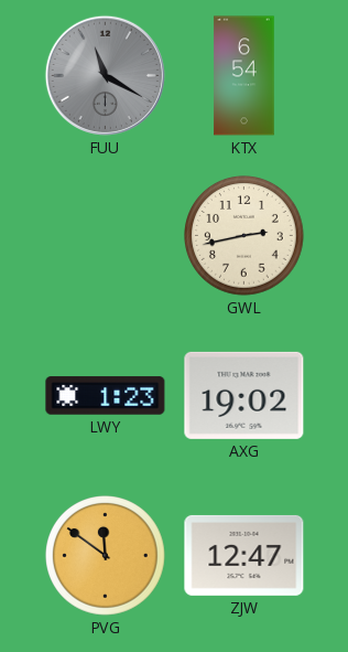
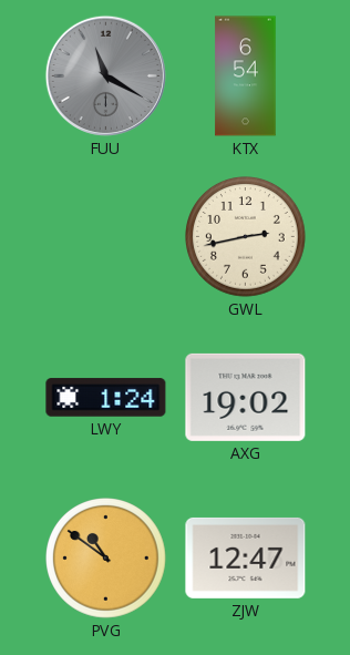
LWY: 1:23 -> 1:24
PVG: 11:51 -> 10:51
